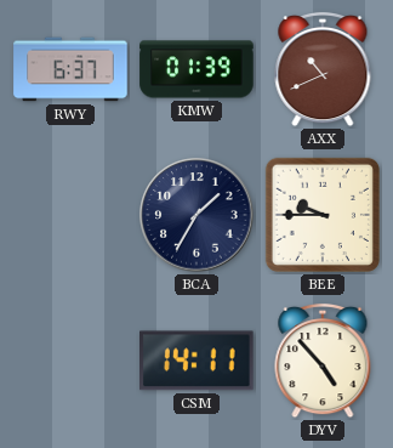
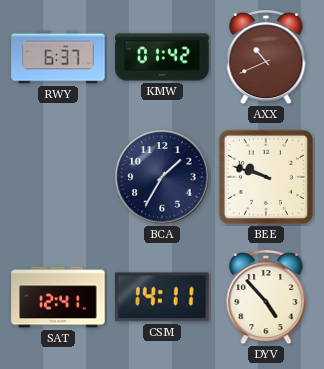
KMW: 01:39 -> 01:42
BEE: 9:45 -> 9:48
SAT: none -> 12:41
